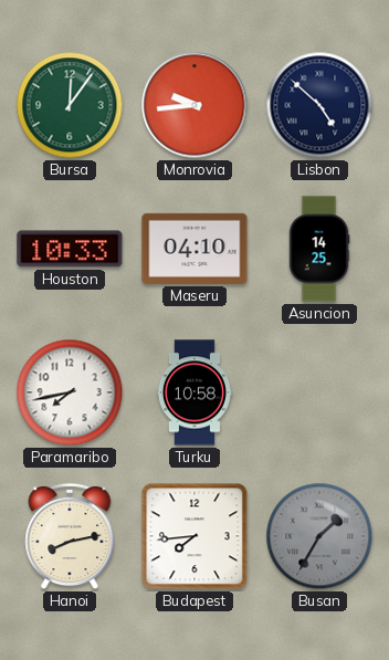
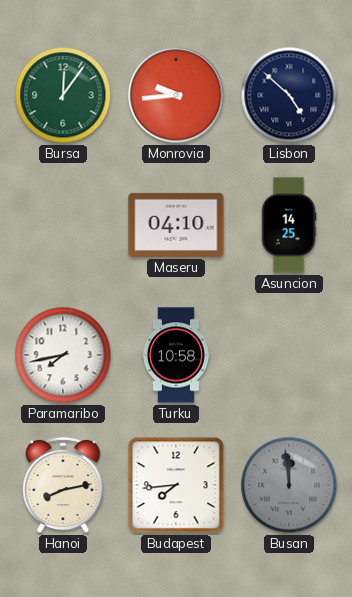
Houston: 10:33 -> none
Busan: 1:35 -> 11:59
